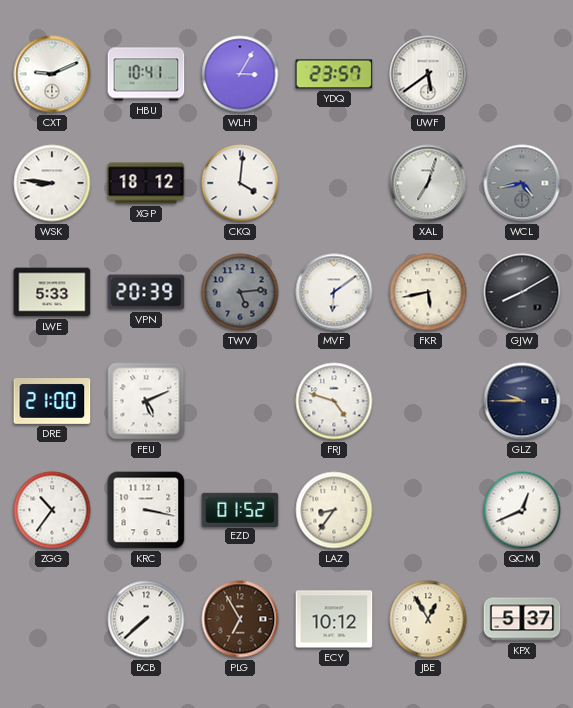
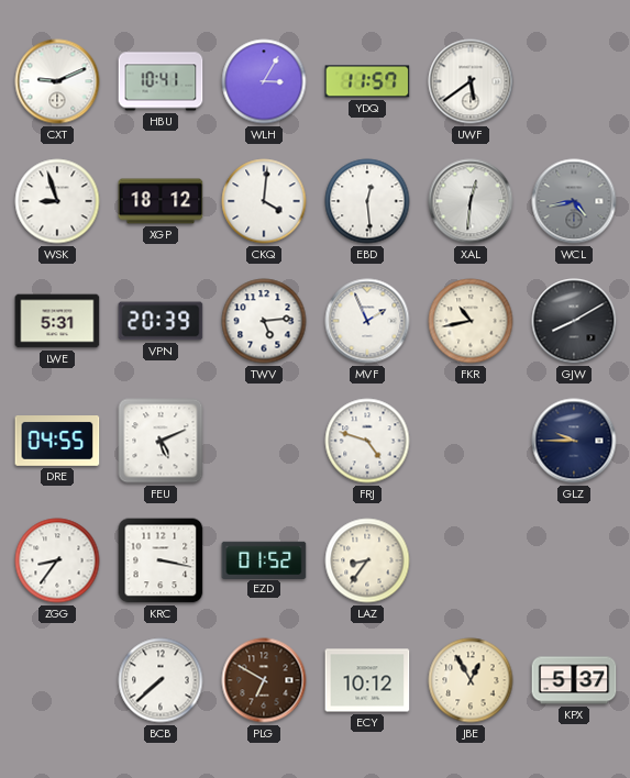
YDQ: 23:57 -> 11:57
WSK: 8:46 -> 8:57
EBD: none -> 12:29
XAL: 7:03 -> 12:31
LWE: 5:33 -> 5:31
TWV dial: grey -> white
MVF: 6:09 -> 1:56
FKR: 5:43 -> 10:43
DRE: 21:00 -> 04:55
ZGG: 10:36 -> 8:36
QCM: 12:41 -> none
PLG: 6:55 -> 6:50
